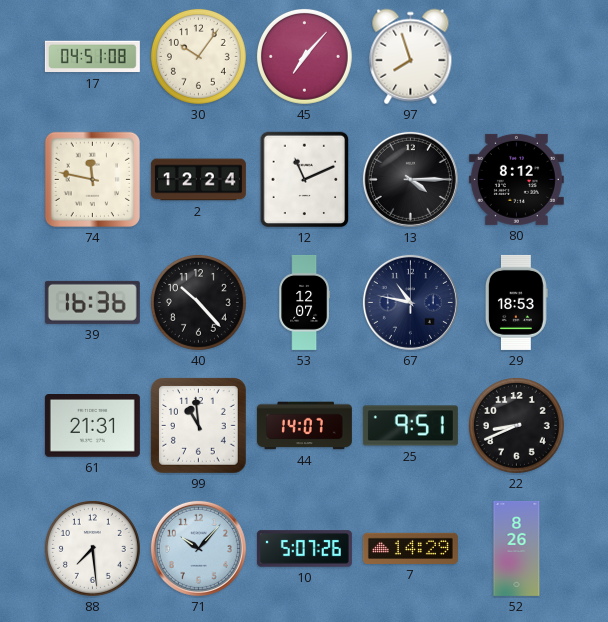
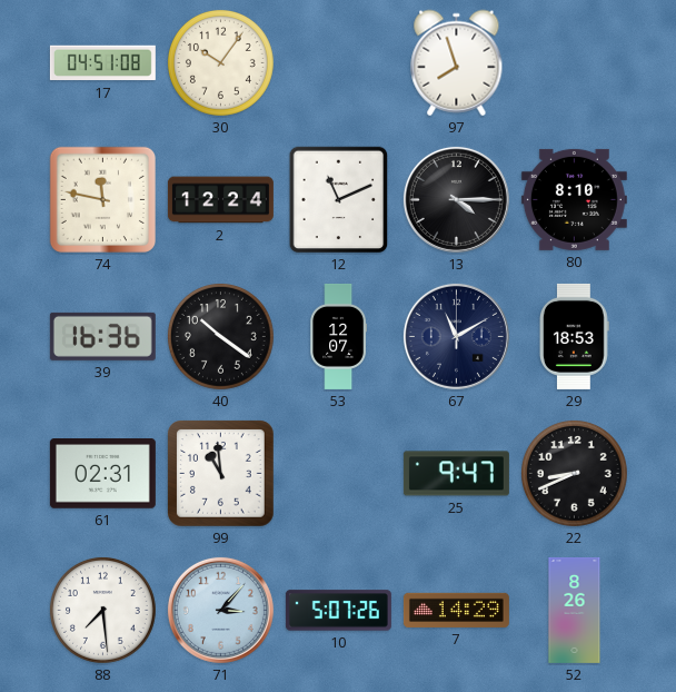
45: 7:07 -> none
80: 8:12 -> 8:10
40: 10:23 -> 10:21
67: 10:47 -> 11:10
61: 21:31 -> 02:31
44: 14:07 -> none
25: 9:51 -> 9:47
71: 10:07 -> 3:07
